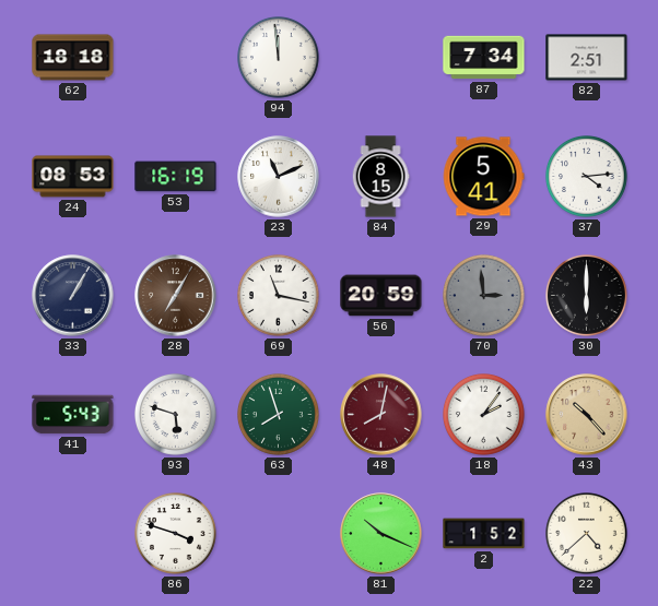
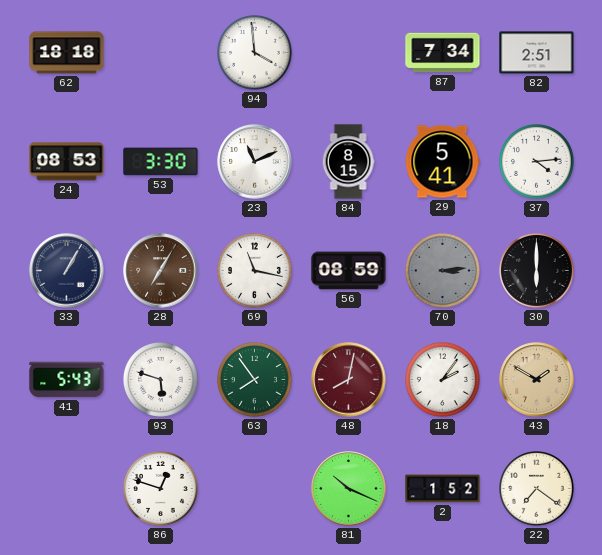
94: 11:59 -> 3:59
53: 16:19 -> 3:30
56: 20:59 -> 08:59
70: 2:59 -> 3:14
63: 7:57 -> 7:54
43: 10:23 -> 1:50
86: 3:48 -> 12:48
22: 4:38 -> 7:21
